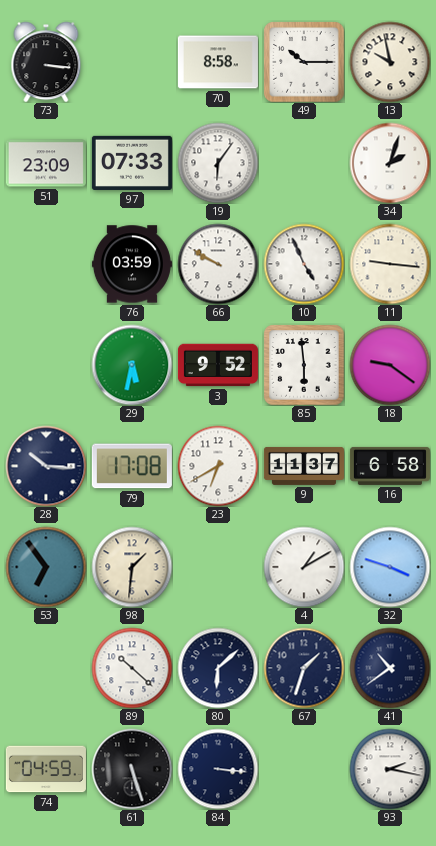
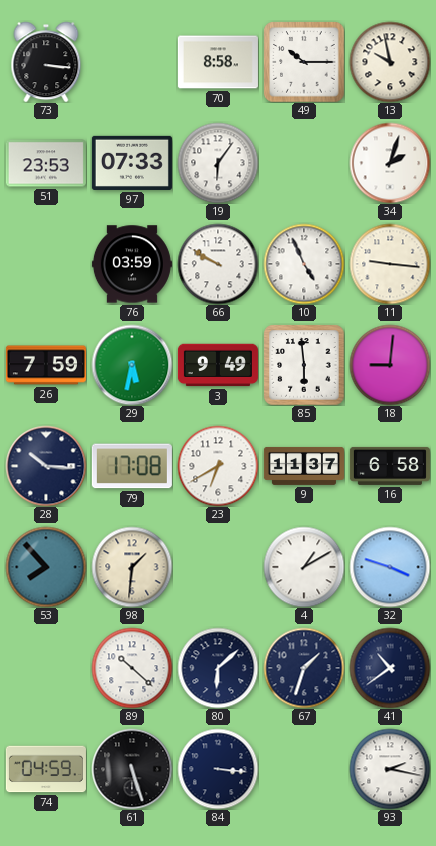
51: 23:09 -> 23:53
26: none -> 7:59
3: 9:52 -> 9:49
18: 9:21 -> 9:01
53: 6:54 -> 7:53
